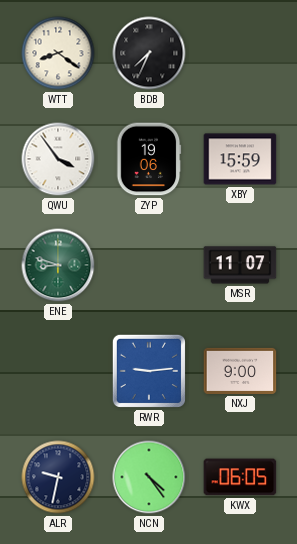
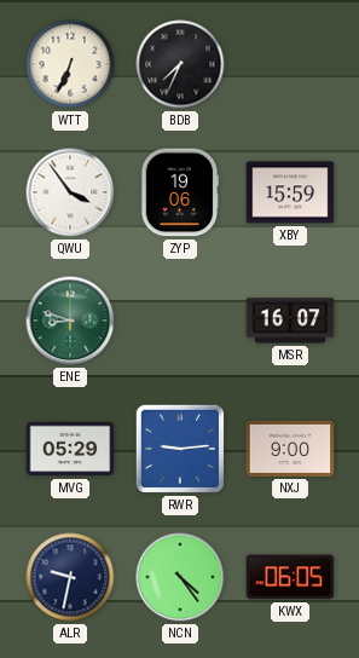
WTT: 8:21 -> 6:34
MSR: 11:07 -> 16:07
MVG: none -> 05:29
